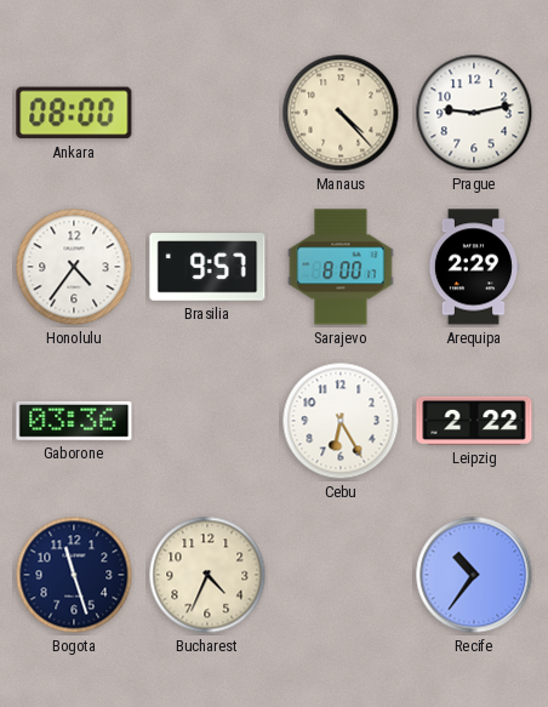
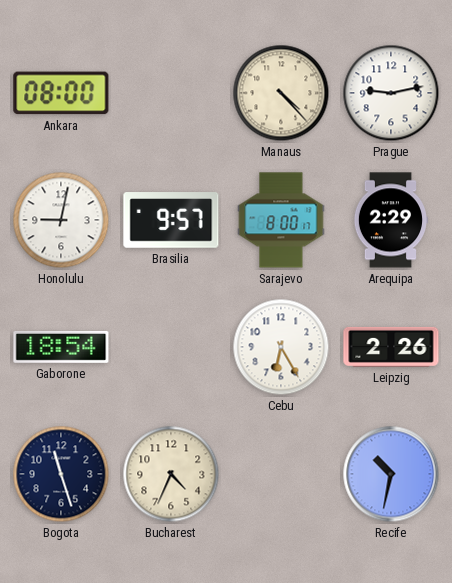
Honolulu: 4:36 -> 9:02
Gaborone: 03:36 -> 18:54
Leipzig: 2:22 -> 2:26
Recife: 10:36 -> 10:32
